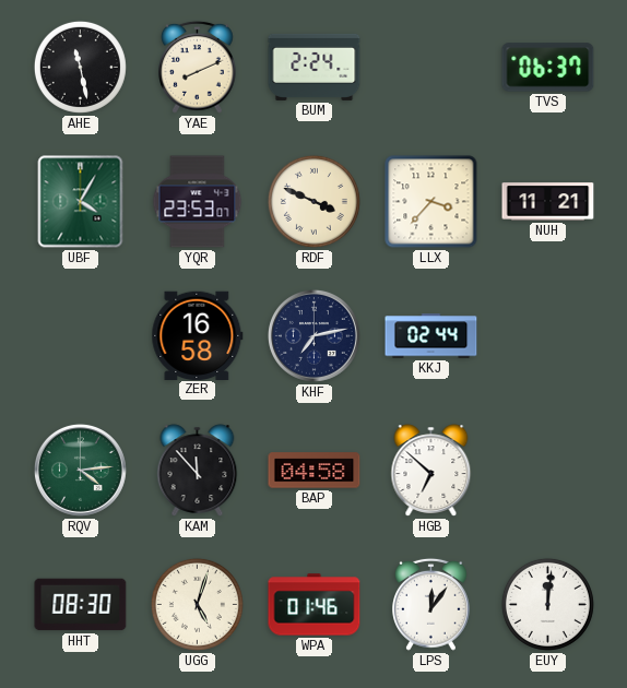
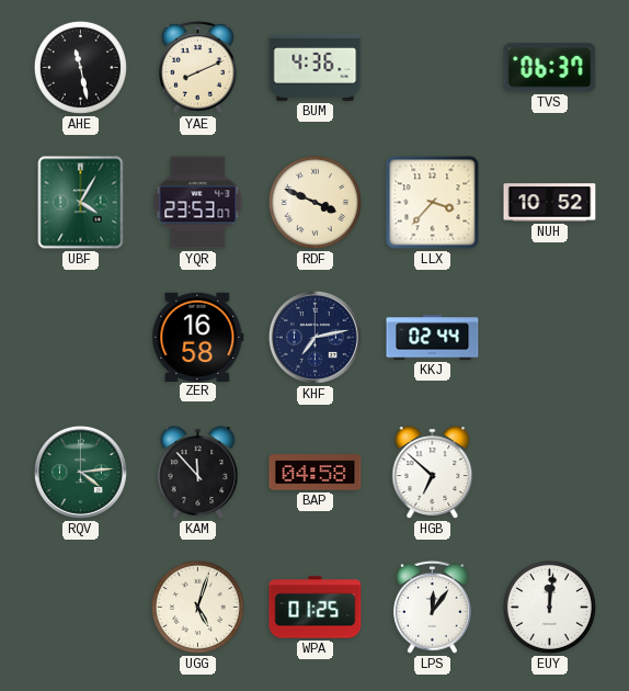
BUM: 2:24 -> 4:36
NUH: 11:21 -> 10:52
HHT: 08:30 -> none
WPA: 01:46 -> 01:25
